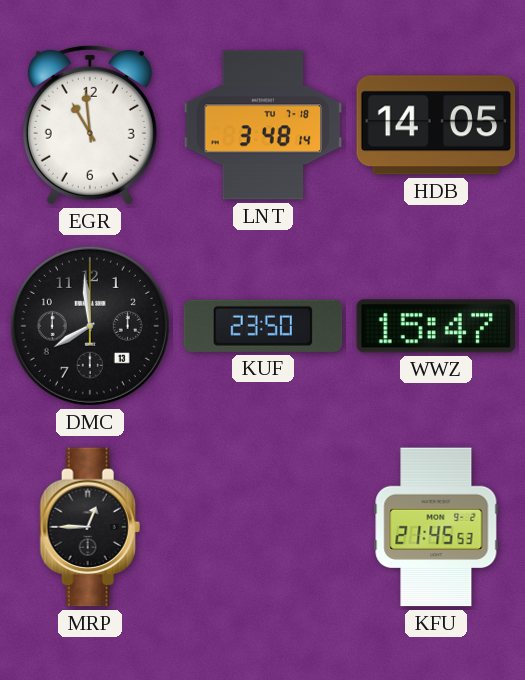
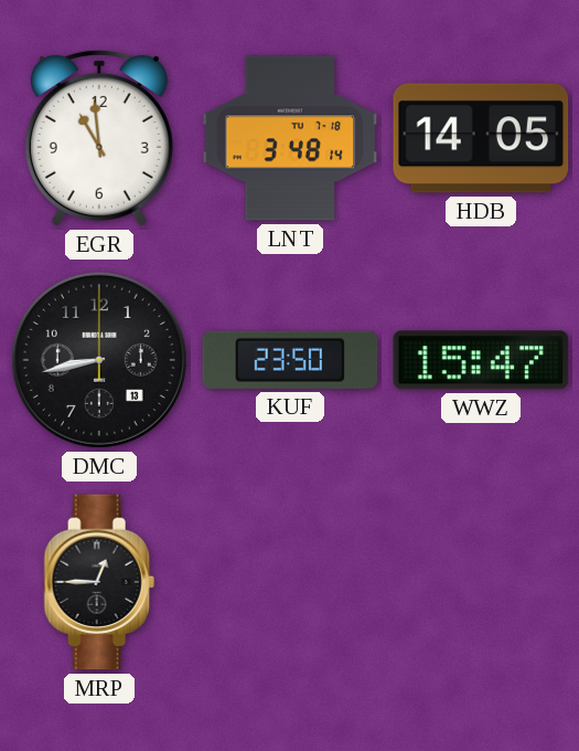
DMC: 7:59 -> 8:43
KFU: 21:45 -> none
